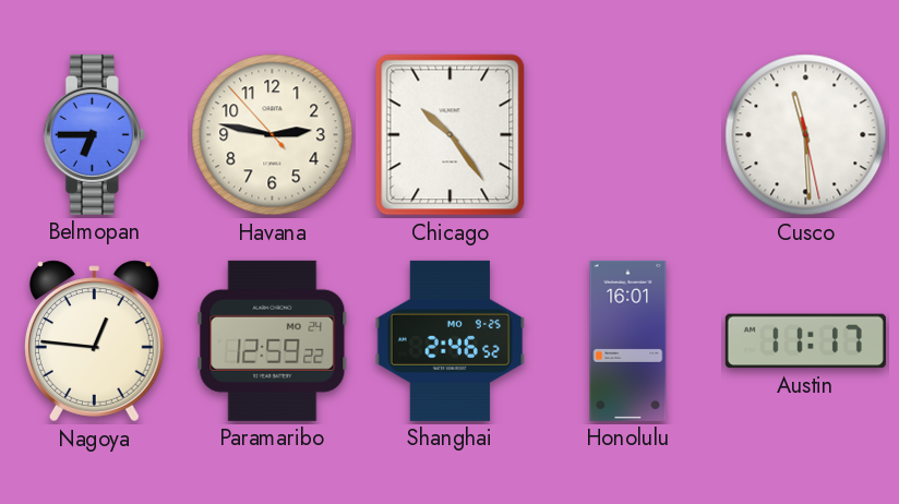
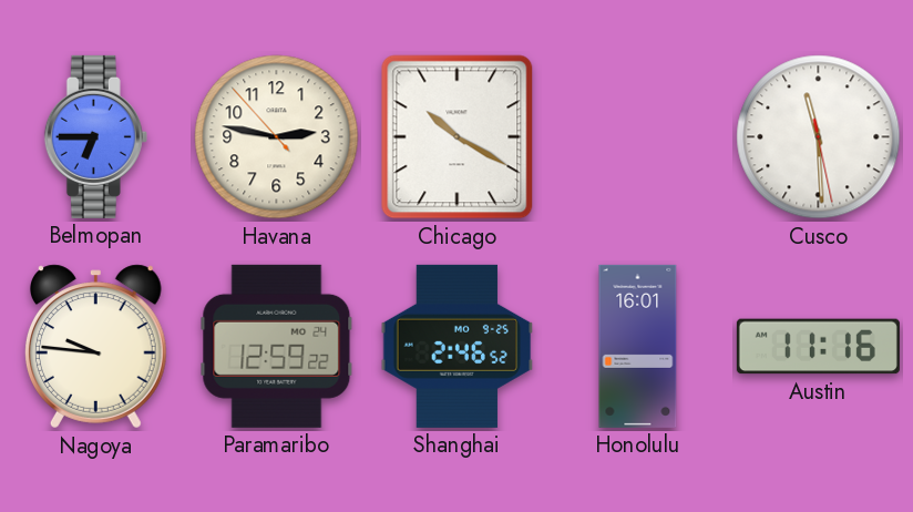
Chicago: 10:24 -> 10:20
Nagoya: 12:46 -> 9:46
Austin: 11:17 -> 11:16
